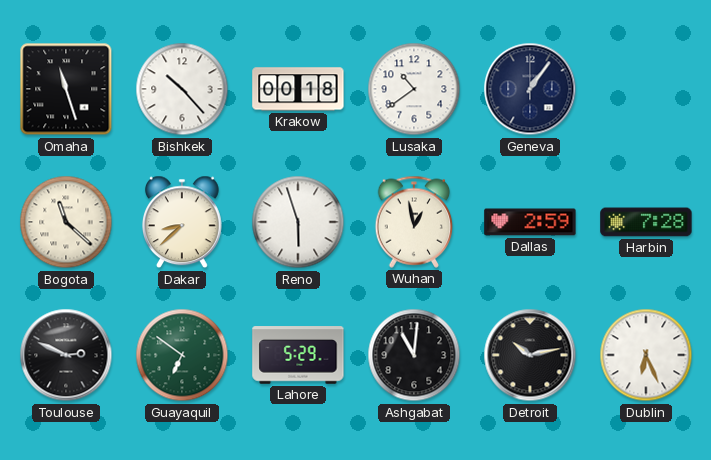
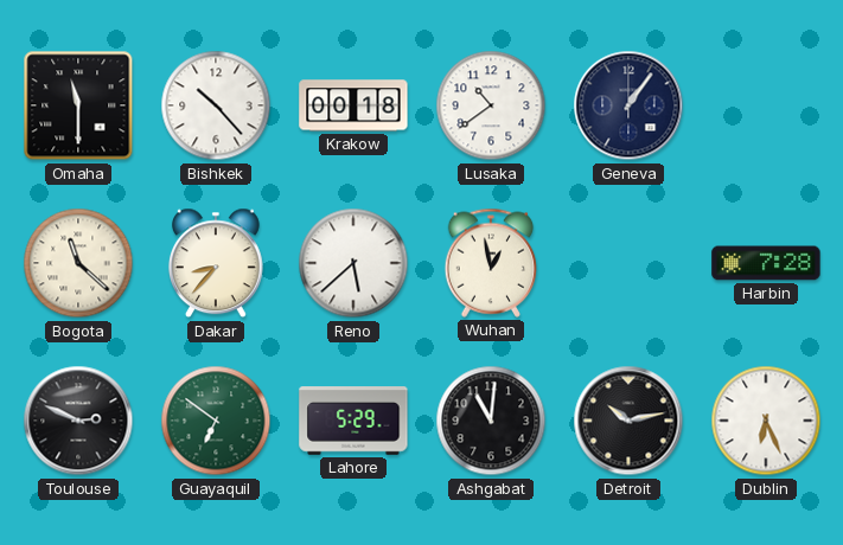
Omaha: 11:27 -> 11:30
Dakar: 8:38 -> 8:37
Reno: 5:57 -> 5:38
Dallas: 2:59 -> none
